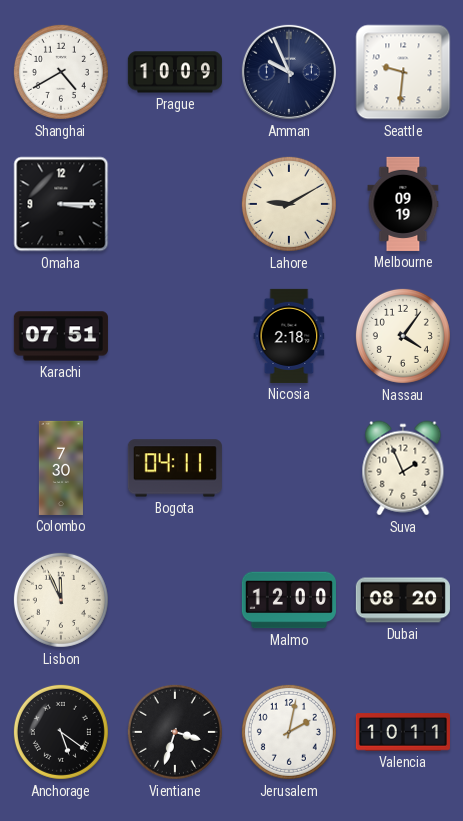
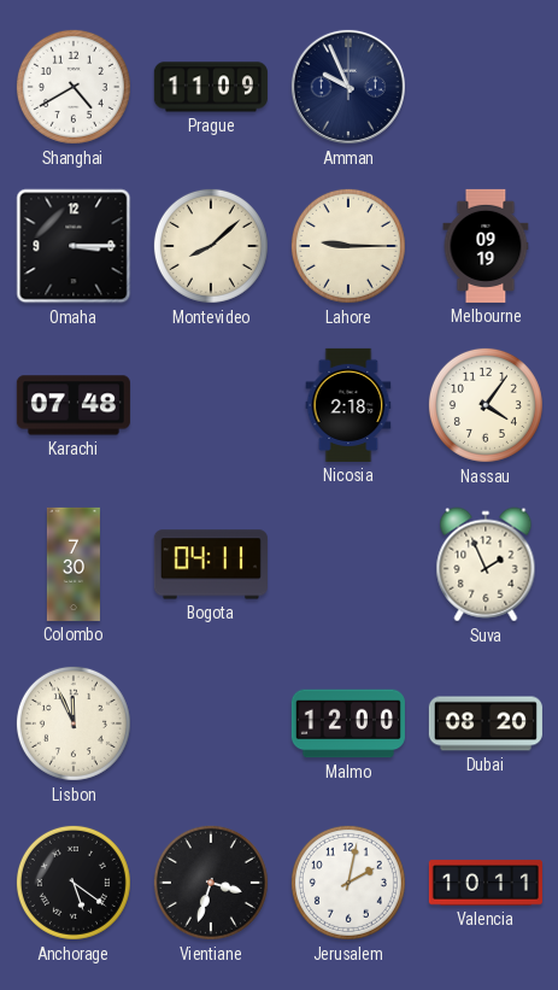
Prague: 10:09 -> 11:09
Seattle: 9:31 -> none
Montevideo: none -> 8:08
Lahore: 9:10 -> 9:15
Karachi: 07:51 -> 07:48
